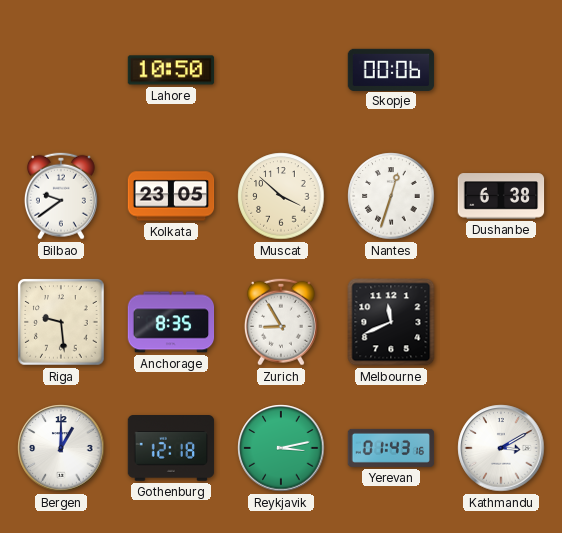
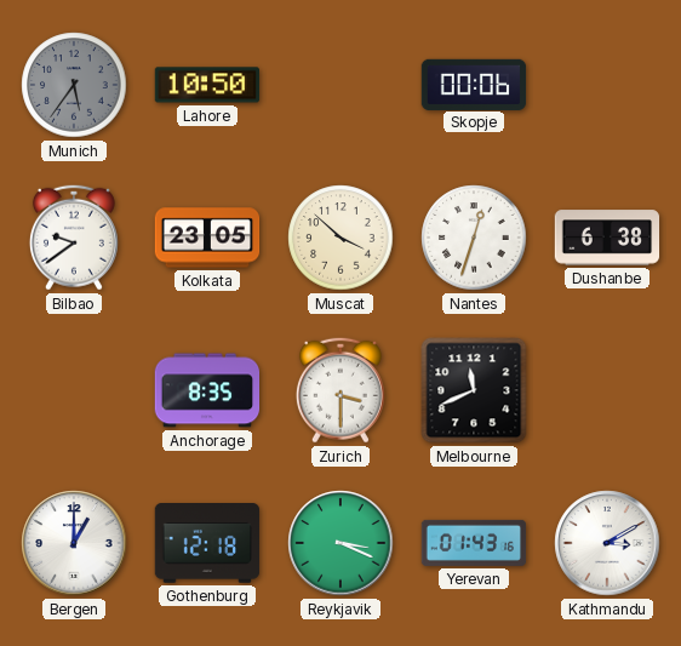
Munich: none -> 5:36
Riga: 9:29 -> none
Zurich: 8:55 -> 3:30
Reykjavik: 3:13 -> 3:19
